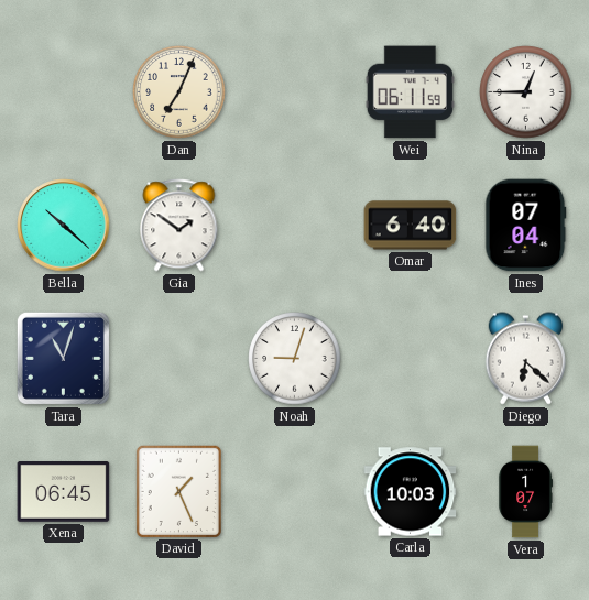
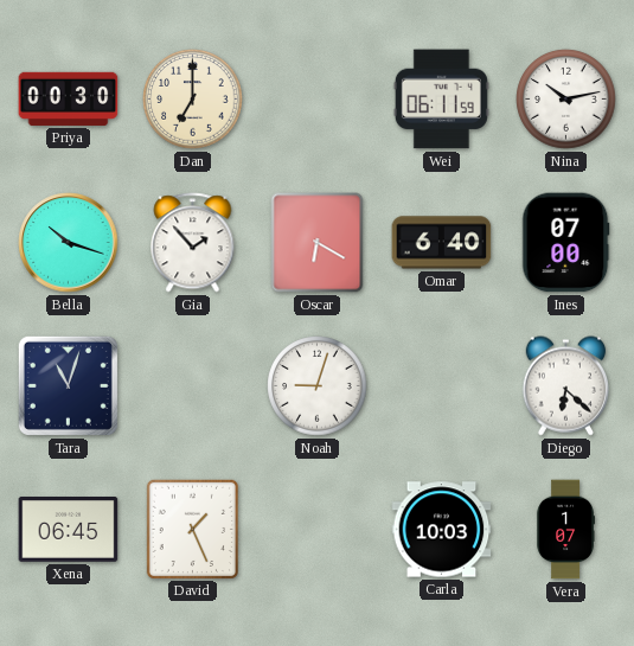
Priya: none -> 00:30
Dan: 7:04 -> 7:00
Nina: 12:45 -> 10:13
Bella: 10:22 -> 10:18
Gia: 1:51 -> 1:53
Oscar: none -> 6:20
Ines: 07:04 -> 07:00
